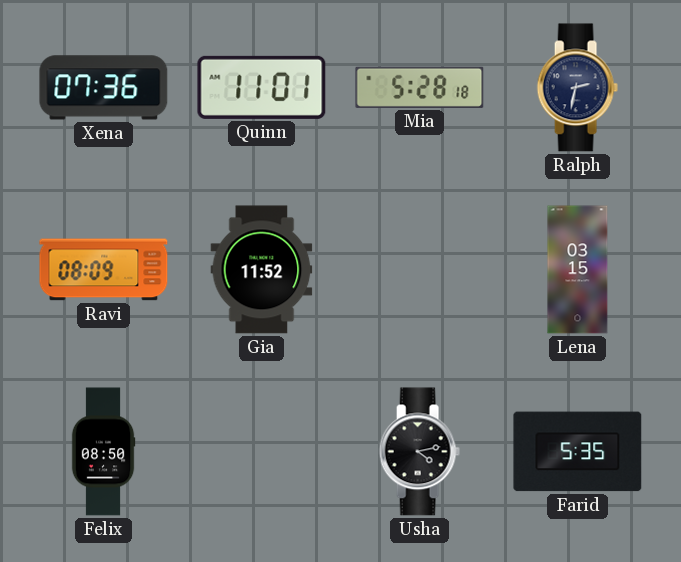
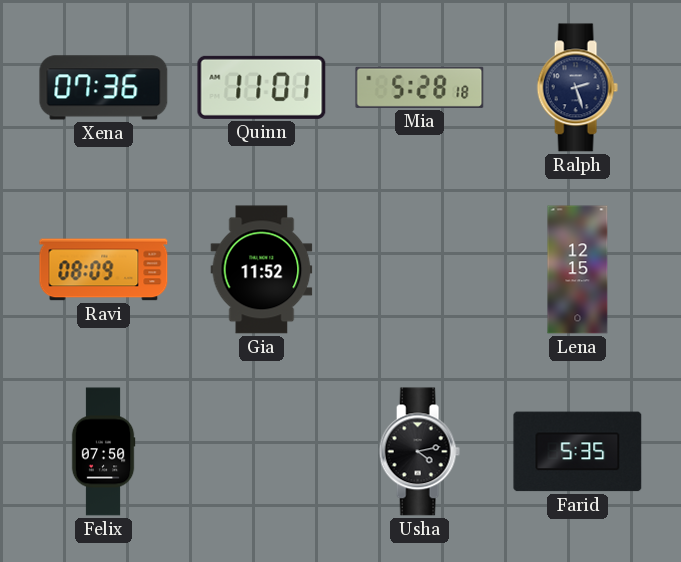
Ralph: 2:32 -> 2:27
Lena: 03:15 -> 12:15
Felix: 08:50 -> 07:50
